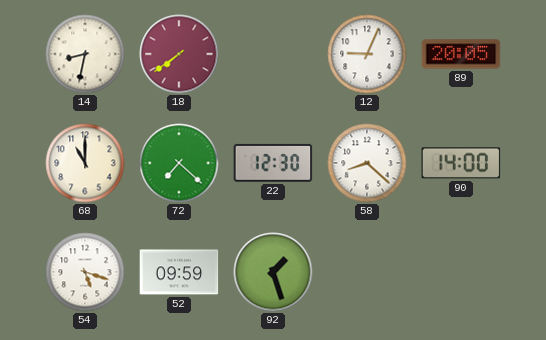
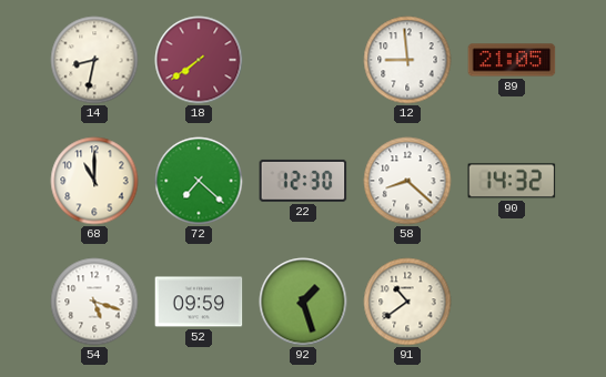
12: 9:04 -> 8:59
89: 20:05 -> 21:05
90: 14:00 -> 14:32
91: none -> 10:39
